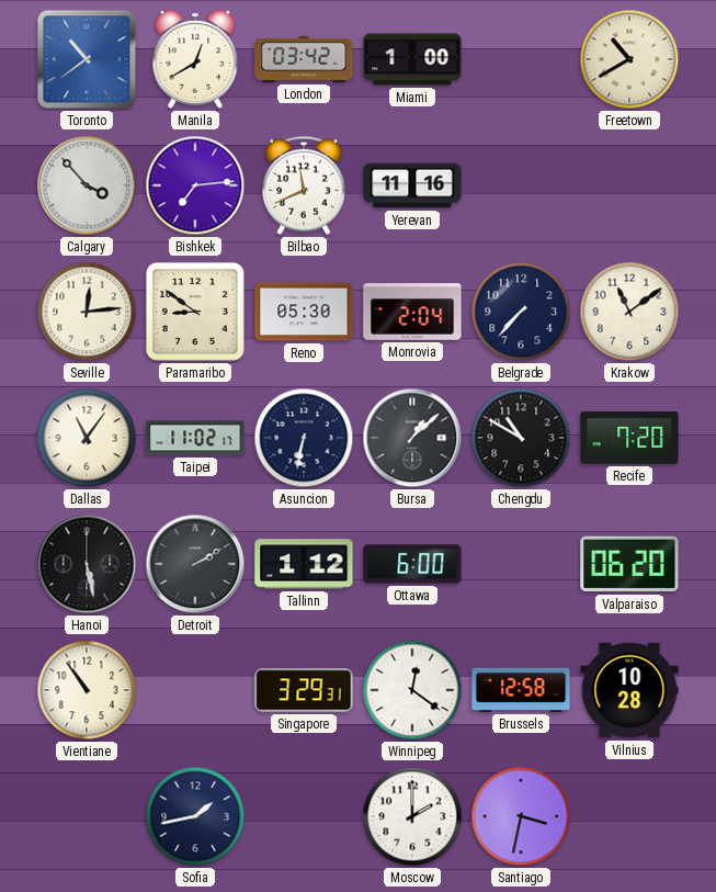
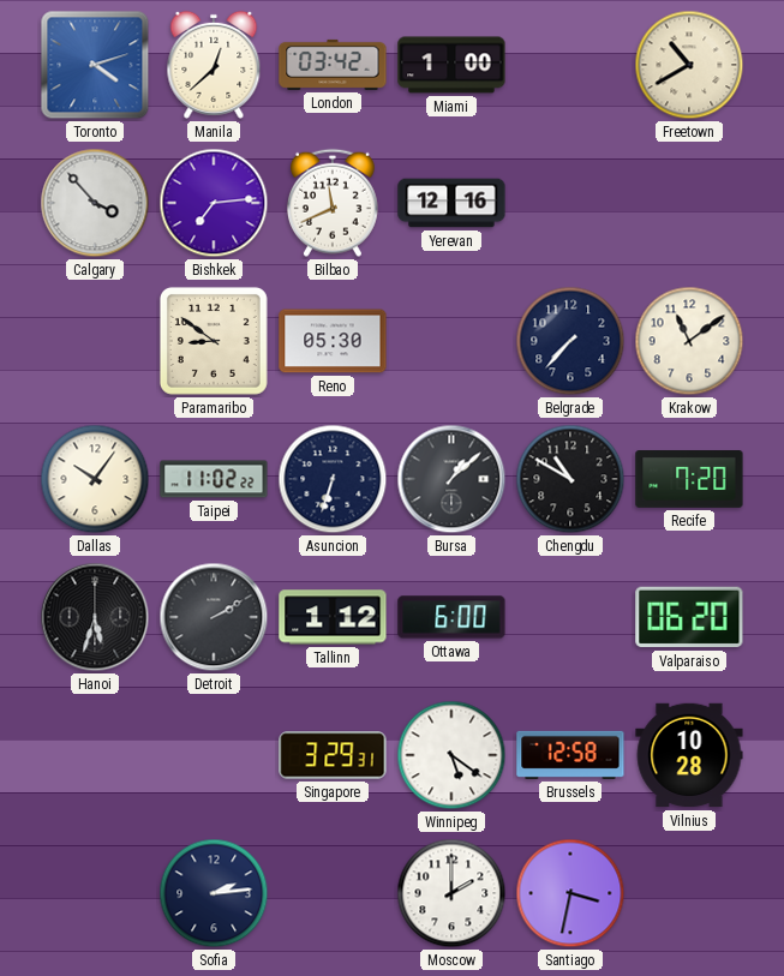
Toronto: 10:39 -> 4:12
Manila: 12:40 -> 12:38
Yerevan: 11:16 -> 12:16
Seville: 12:14 -> none
Monrovia: 2:04 -> none
Dallas: 11:06 -> 10:06
Taipei: 11:02:17 -> 11:02:22
Asuncion: 6:32 -> 6:33
Hanoi: 5:28 -> 5:33
Vientiane: 10:54 -> none
Winnipeg: 12:21 -> 5:21
Sofia: 1:43 -> 2:14
